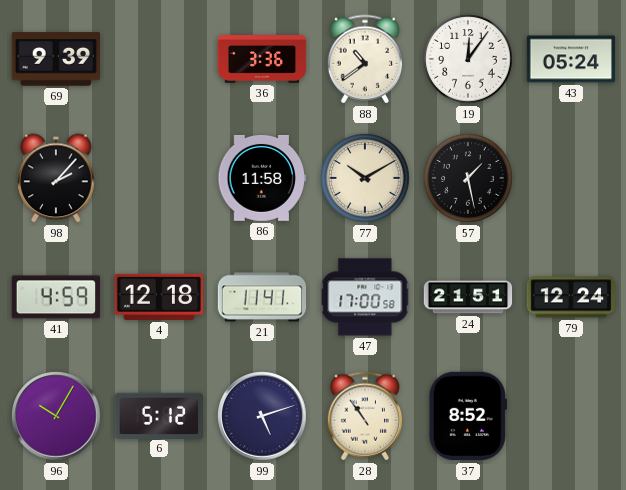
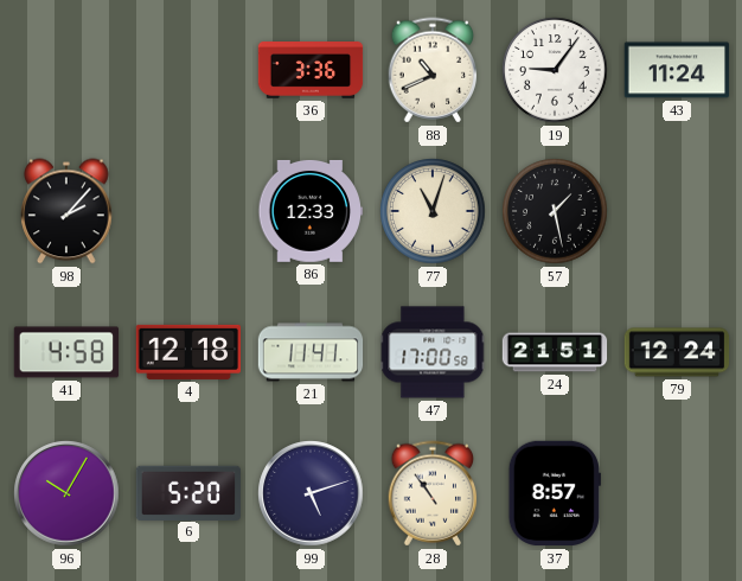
69: 9:39 -> none
88: 10:39 -> 10:41
19: 12:06 -> 9:06
43: 05:24 -> 11:24
86: 11:58 -> 12:33
77: 10:10 -> 11:03
41: 4:59 -> 4:58
6: 5:12 -> 5:20
37: 8:52 -> 8:57
